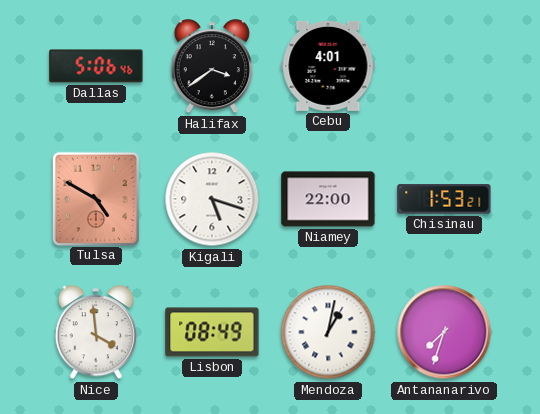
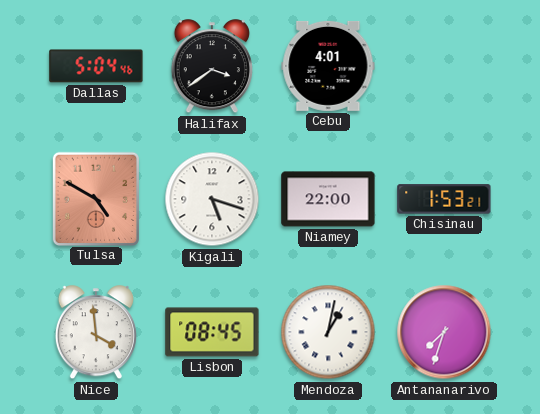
Dallas: 5:06 -> 5:04
Lisbon: 08:49 -> 08:45
